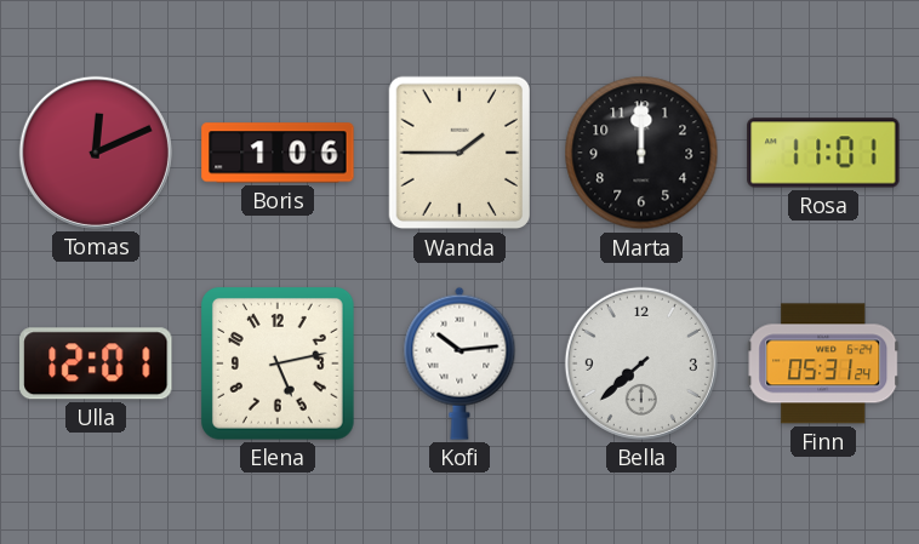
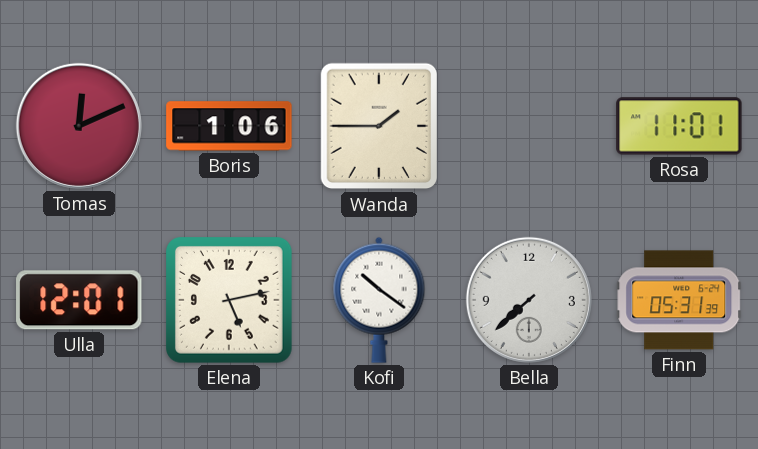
Marta: 12:00 -> none
Kofi: 10:14 -> 10:21
Finn: 05:31:24 -> 05:31:39
